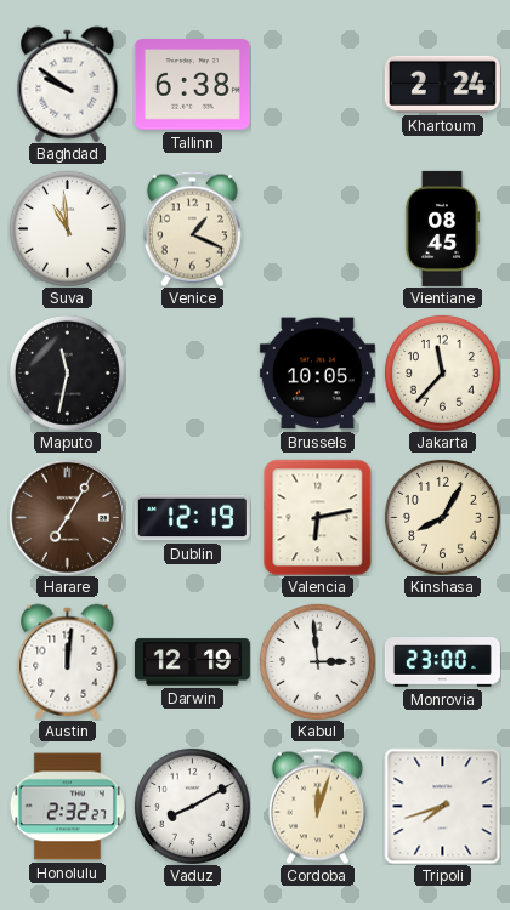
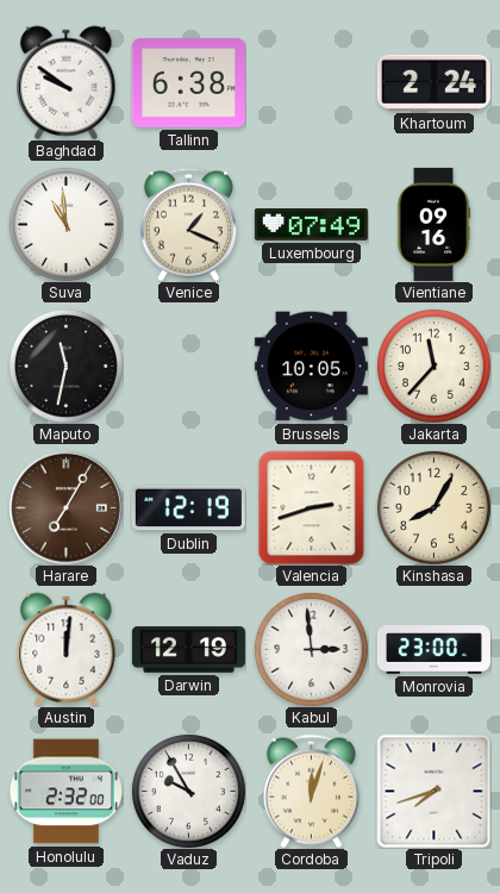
Luxembourg: none -> 07:49
Vientiane: 08:45 -> 09:16
Valencia: 6:13 -> 2:42
Honolulu: 2:32:27 -> 2:32:00
Vaduz: 8:10 -> 9:55
